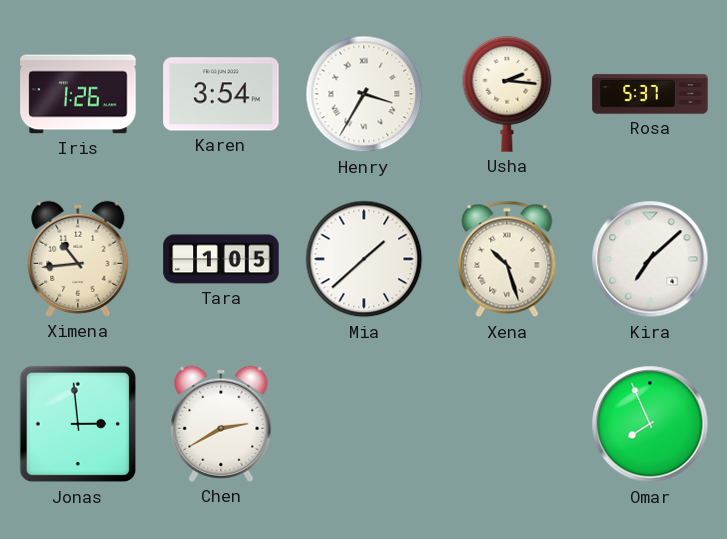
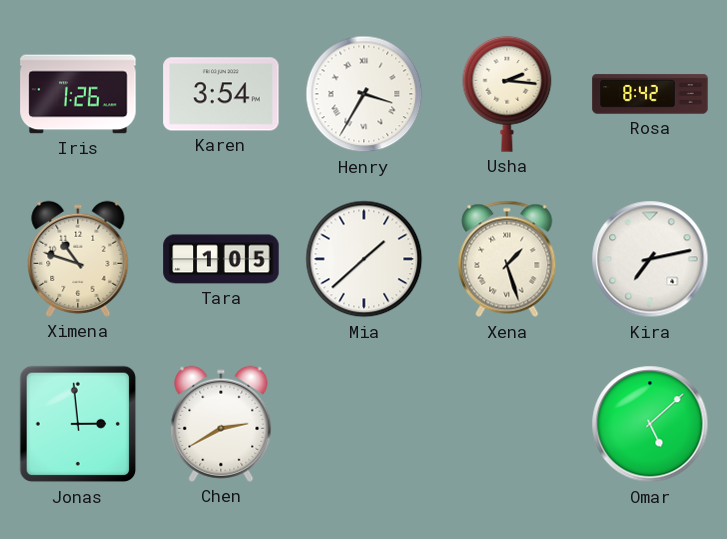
Rosa: 5:37 -> 8:42
Ximena: 10:44 -> 10:48
Xena: 10:27 -> 1:27
Kira: 7:08 -> 7:13
Omar: 7:56 -> 5:08
